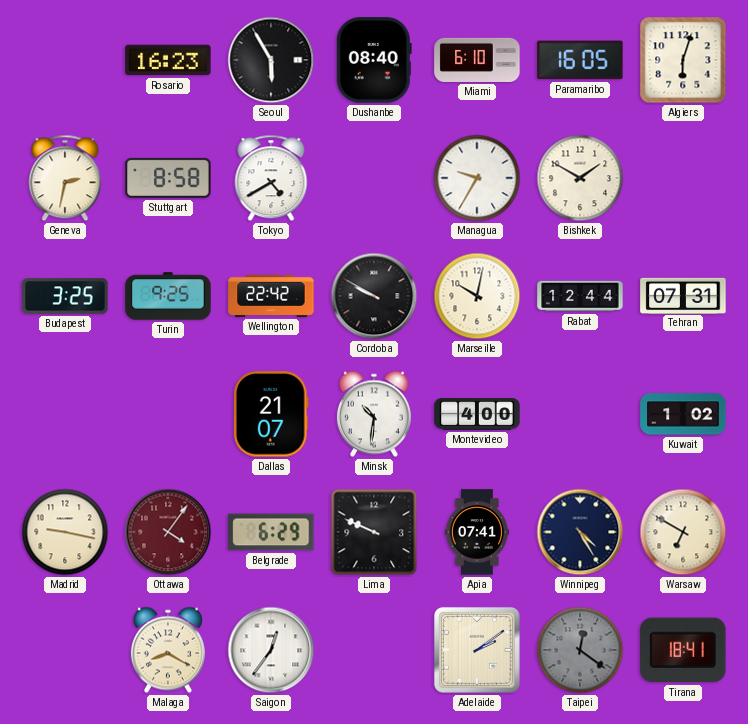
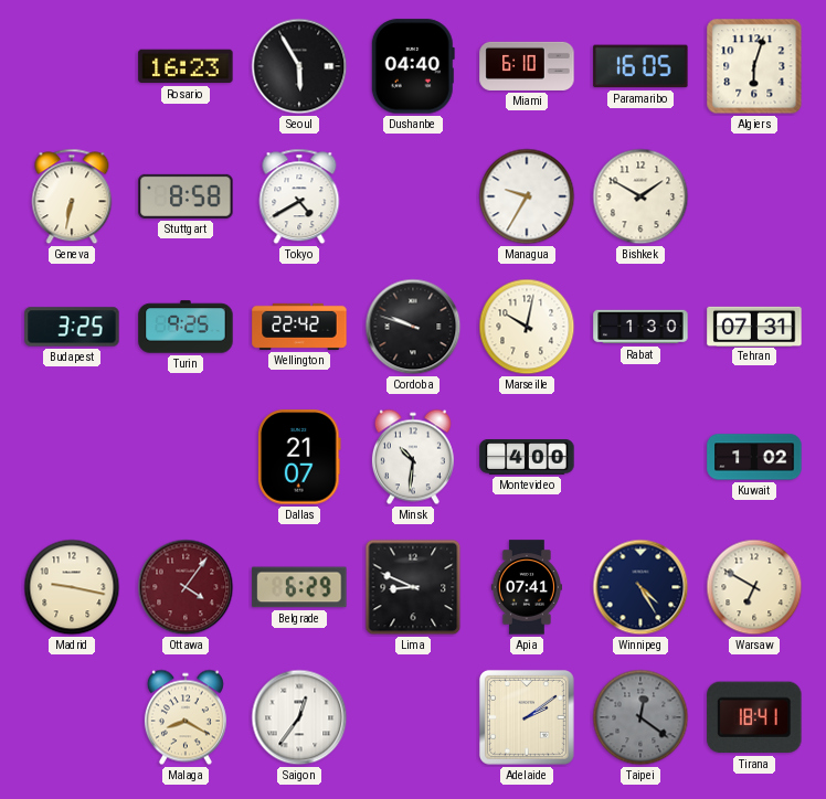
Dushanbe: 08:40 -> 04:40
Geneva: 2:32 -> 6:32
Cordoba: 9:50 -> 9:48
Rabat: 12:44 -> 1:30
Lima: 9:49 -> 8:49
